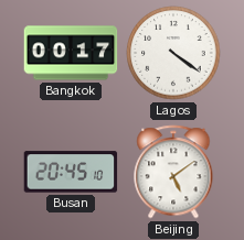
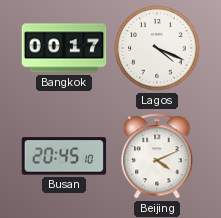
Lagos: 4:21 -> 4:19
Beijing: 5:09 -> 4:11
